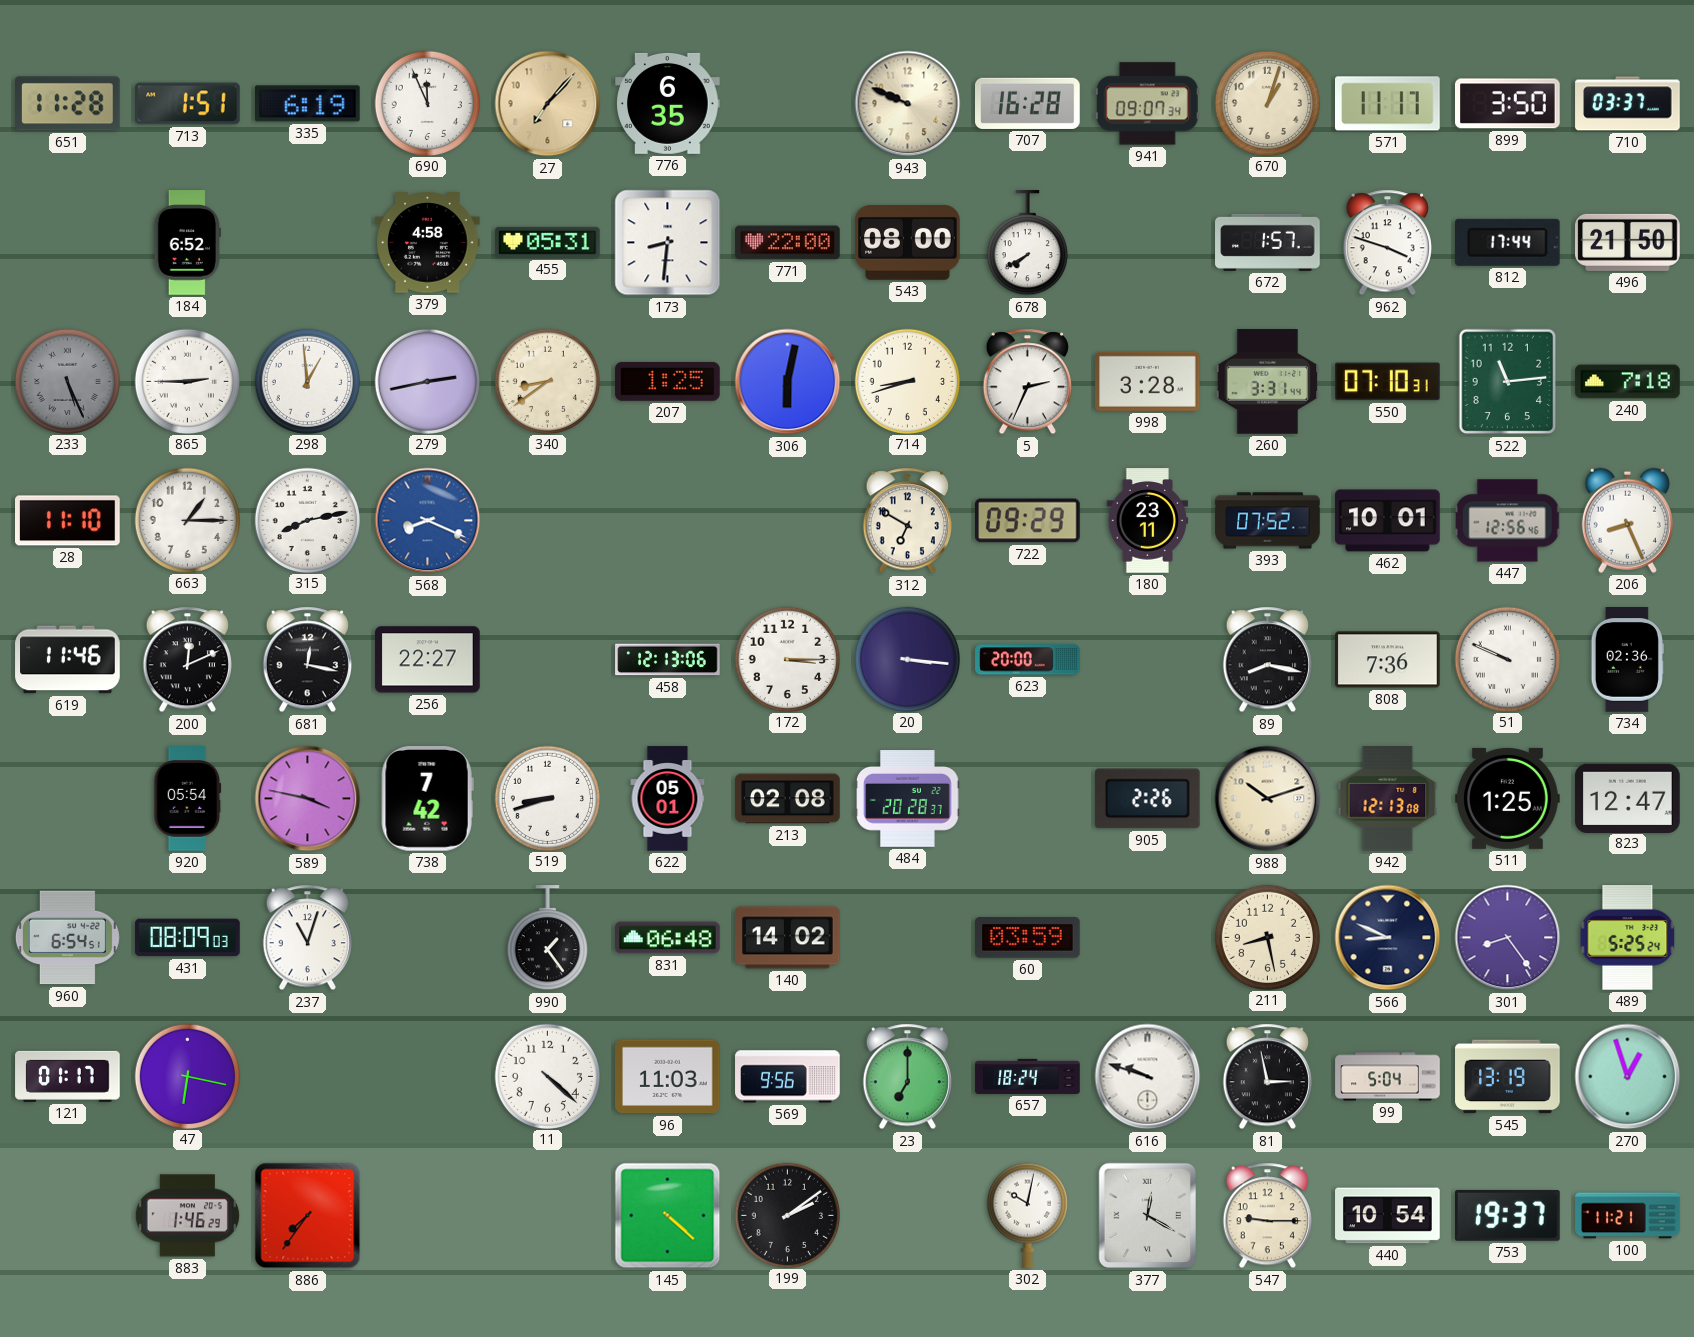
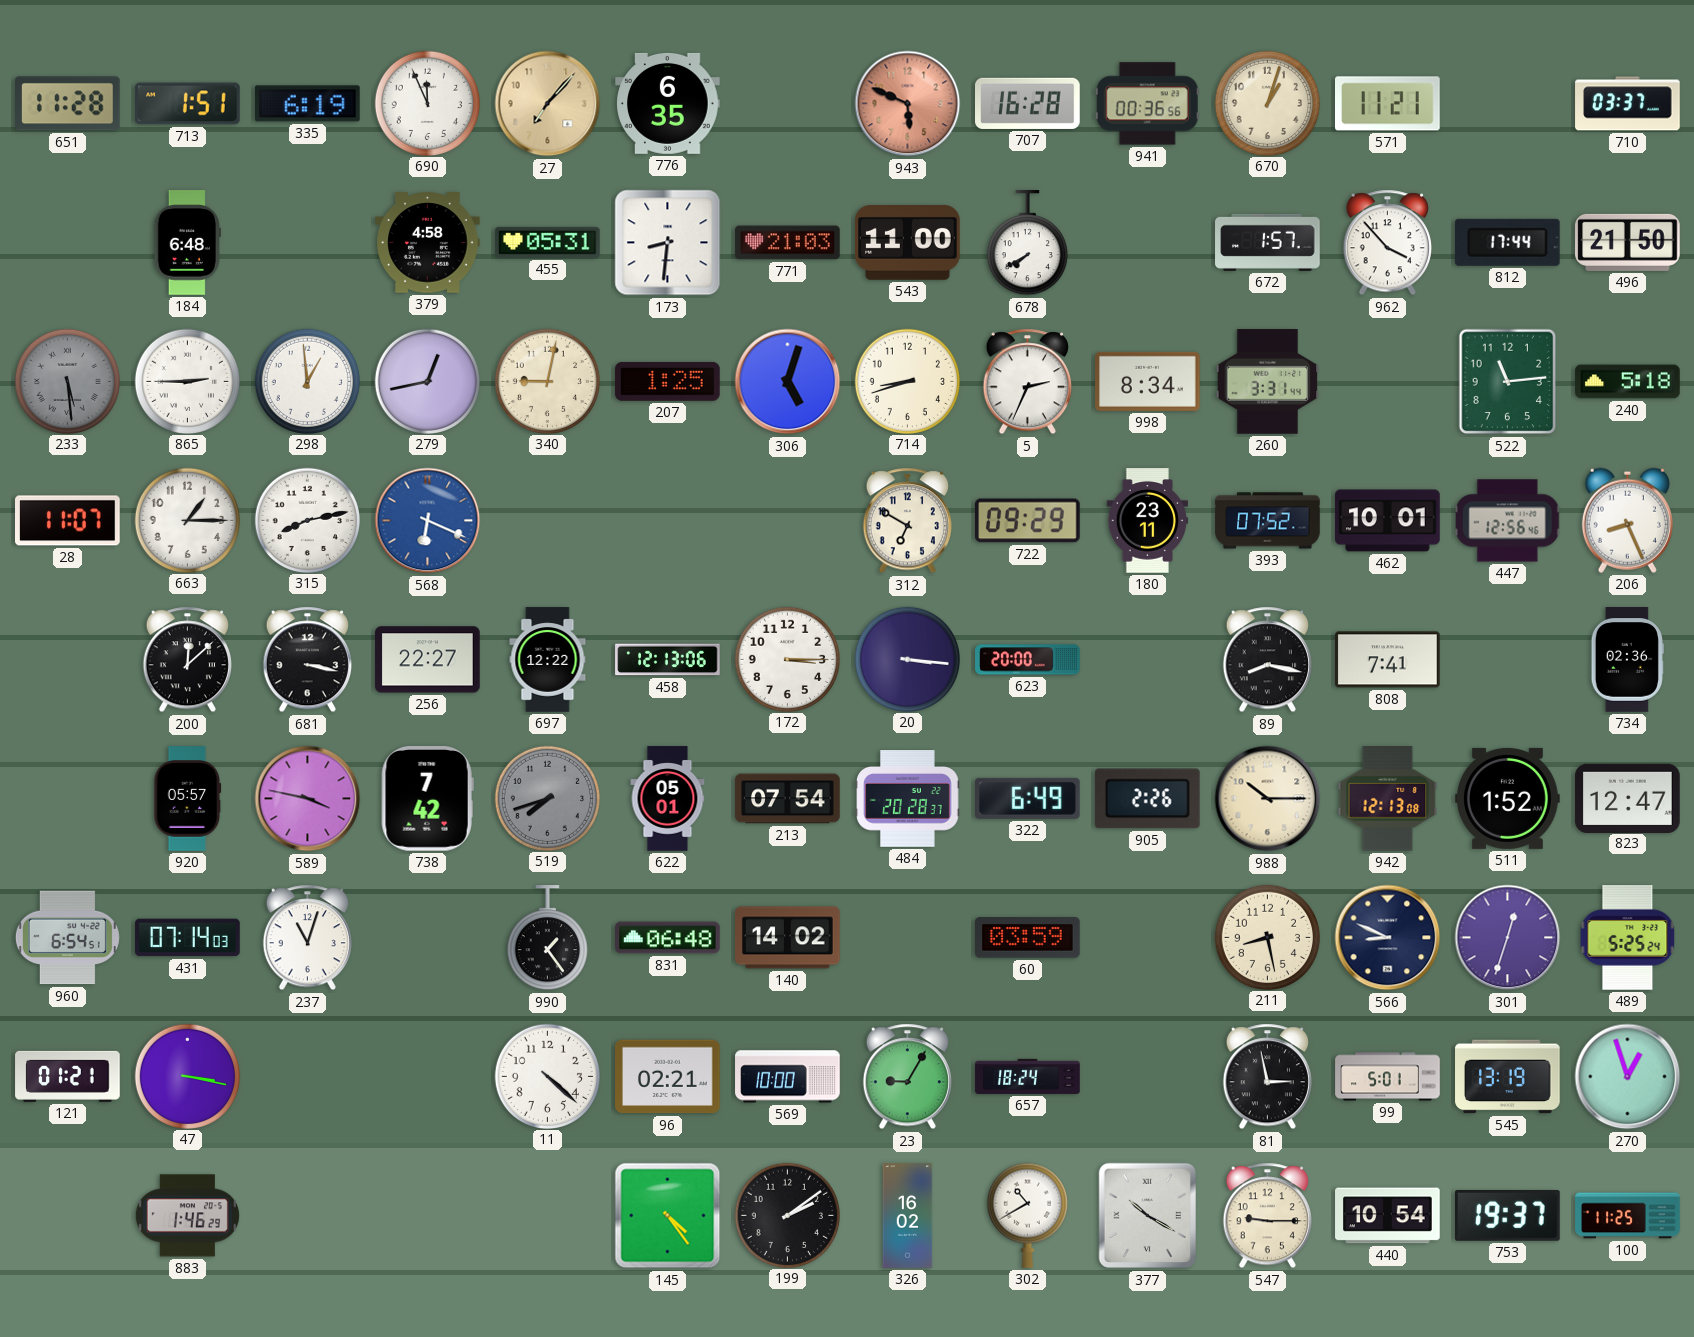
943: 9:49 -> 5:49
943 dial: cream -> salmon
941: 09:07 -> 00:36
571: 11:17 -> 11:21
899: 3:50 -> none
184: 6:52 -> 6:48
771: 22:00 -> 21:03
543: 08:00 -> 11:00
962: 3:48 -> 3:53
233: 5:26 -> 5:29
279: 2:43 -> 12:43
340: 8:39 -> 9:02
306: 6:02 -> 5:03
998: 3:28 -> 8:34
550: 07:10 -> none
240: 7:18 -> 5:18
28: 11:10 -> 11:07
568: 8:19 -> 6:19
619: 11:46 -> none
200: 12:11 -> 12:08
681: 12:17 -> 3:17
697: none -> 12:22
808: 7:36 -> 7:41
51: 9:49 -> none
920: 05:54 -> 05:57
519: 8:42 -> 7:42
519 dial: white -> grey
213: 02:08 -> 07:54
322: none -> 6:49
988: 10:12 -> 10:15
511: 1:25 -> 1:52
431: 08:09 -> 07:14
301: 8:24 -> 12:33
121: 01:17 -> 01:21
47: 6:17 -> 3:17
96: 11:03 -> 02:21
569: 9:56 -> 10:00
23: 7:00 -> 9:05
616: 9:48 -> none
99: 5:04 -> 5:01
886: 7:36 -> none
145: 4:22 -> 4:24
326: none -> 16:02
302: 10:02 -> 10:40
377: 12:20 -> 10:20
100: 11:21 -> 11:25
